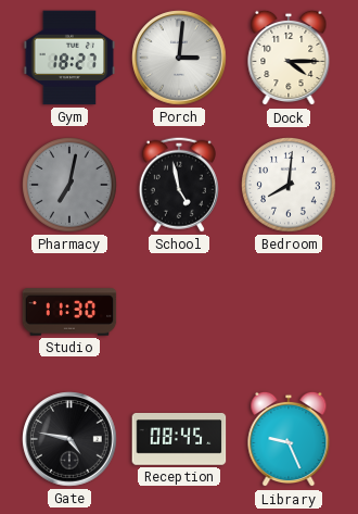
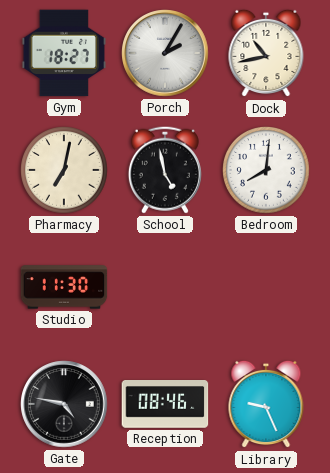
Porch: 3:01 -> 2:05
Dock: 4:15 -> 10:43
Pharmacy dial: grey -> cream
Reception: 08:45 -> 08:46
